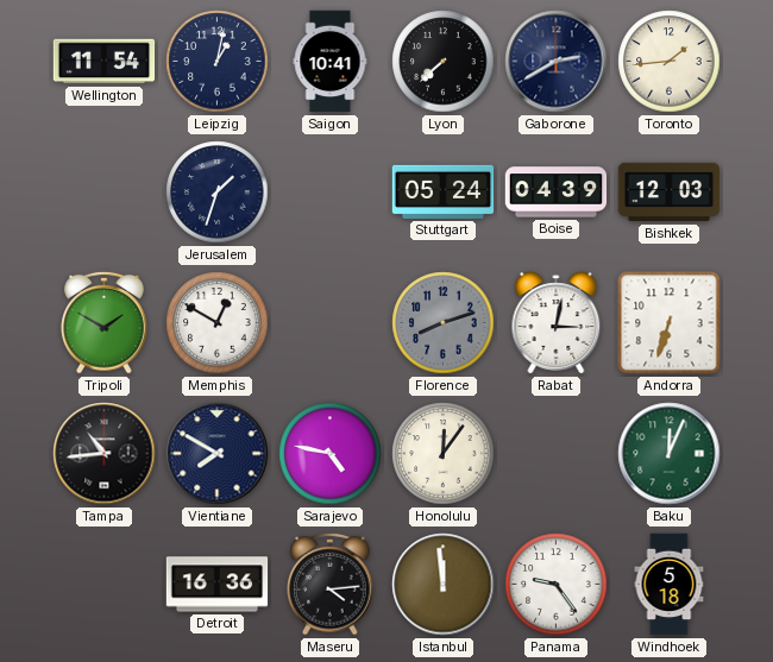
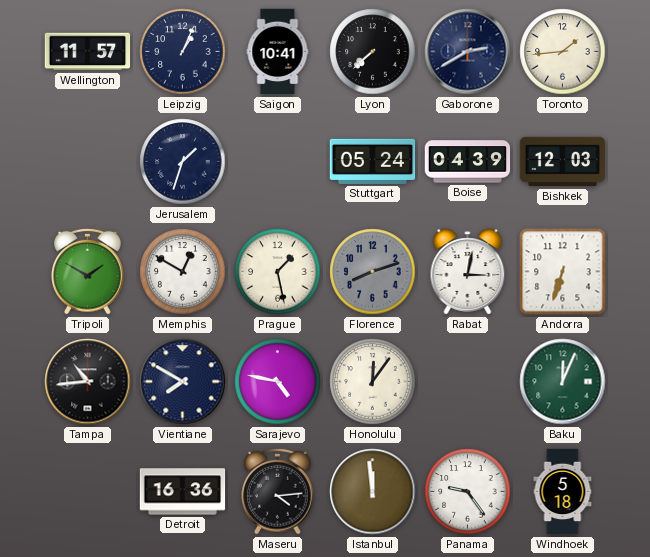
Wellington: 11:54 -> 11:57
Leipzig: 1:02 -> 1:04
Prague: none -> 1:28
